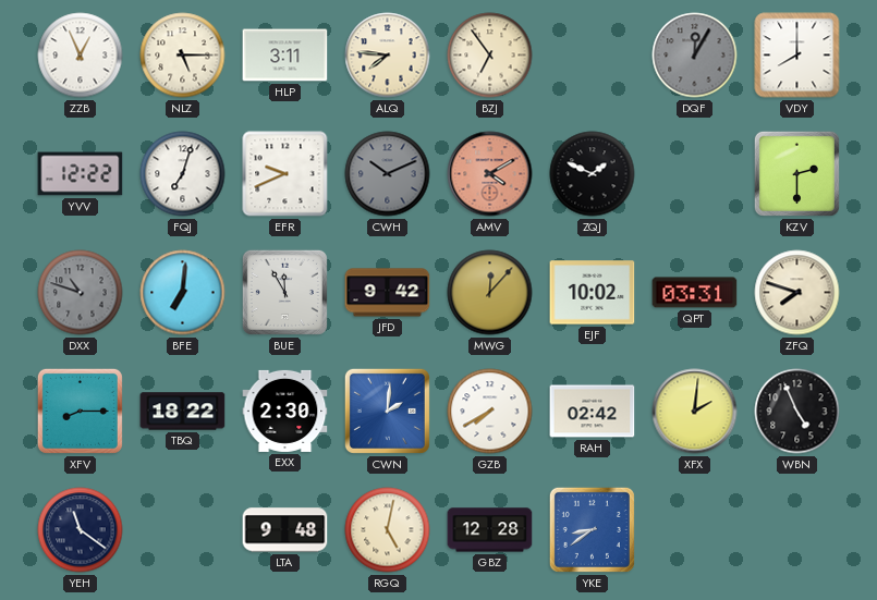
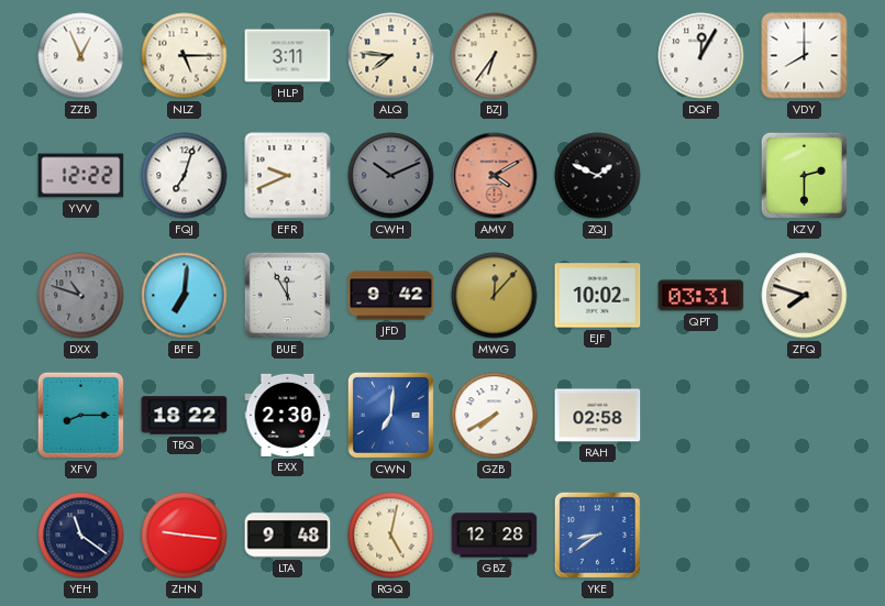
BZJ: 6:54 -> 6:36
DQF dial: grey -> white
CWN: 2:01 -> 7:01
RAH: 02:42 -> 02:58
XFX: 2:01 -> none
WBN: 4:56 -> none
ZHN: none -> 9:16
